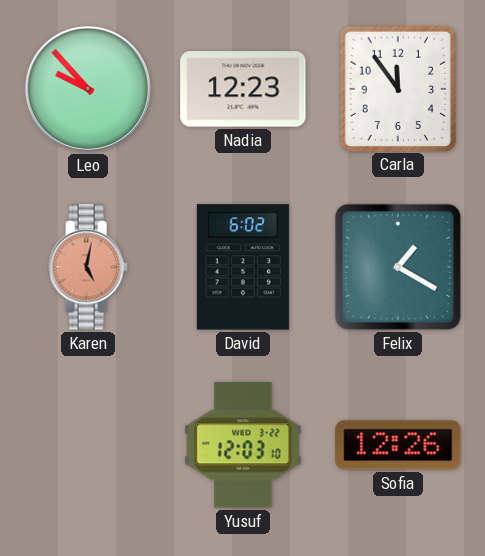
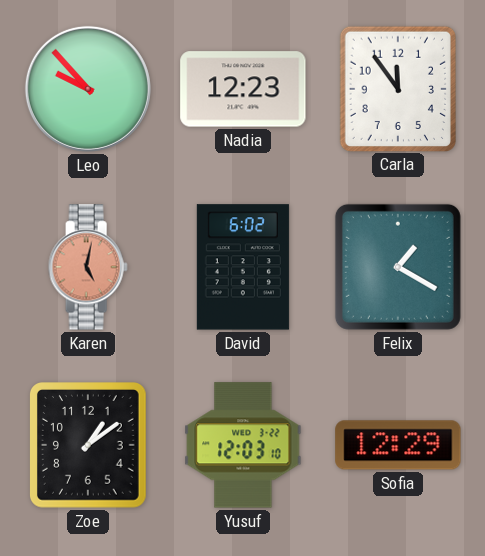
Zoe: none -> 1:09
Sofia: 12:26 -> 12:29
